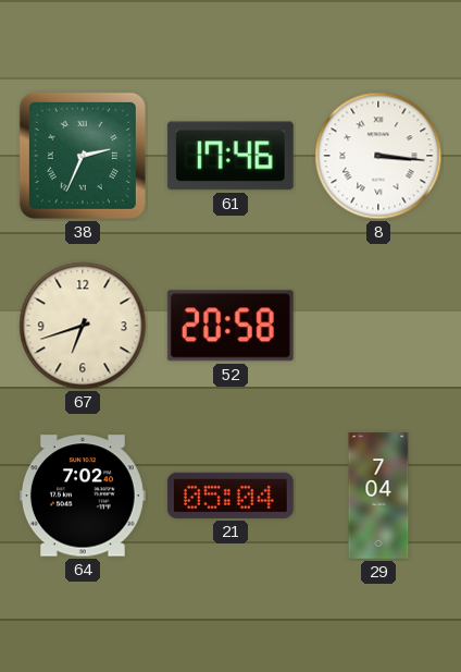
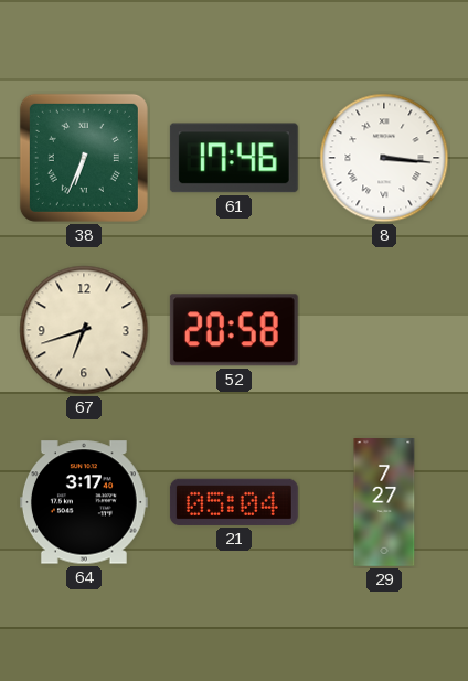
38: 2:34 -> 6:34
64: 7:02 -> 3:17
29: 7:04 -> 7:27
